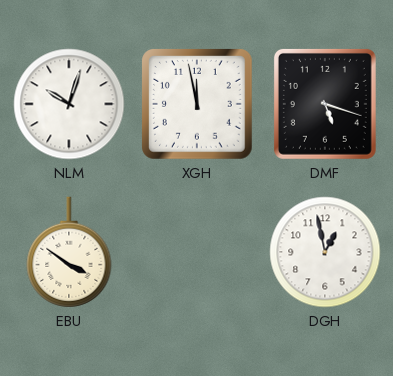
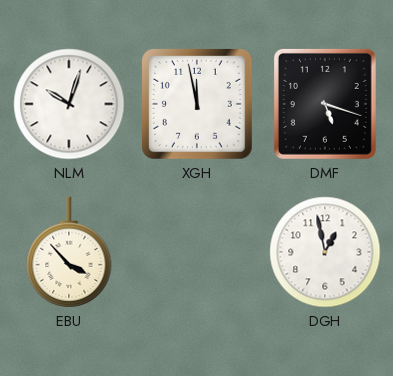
EBU: 3:51 -> 3:53
